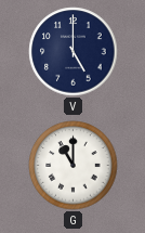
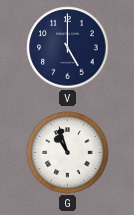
G: 11:00 -> 10:57
